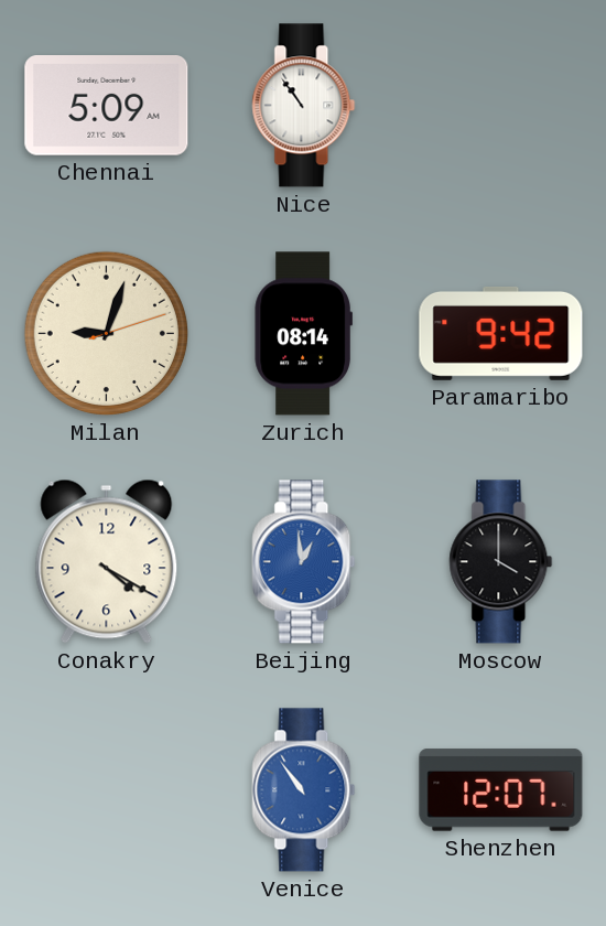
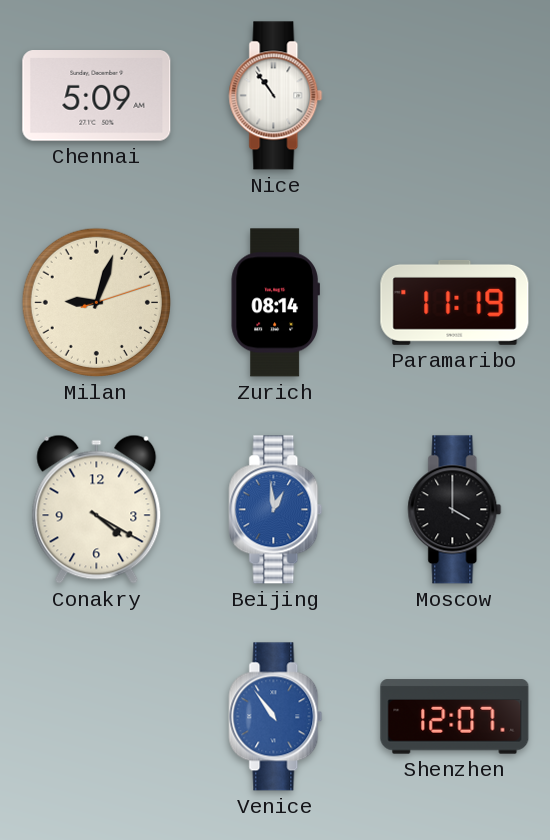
Paramaribo: 9:42 -> 11:19
